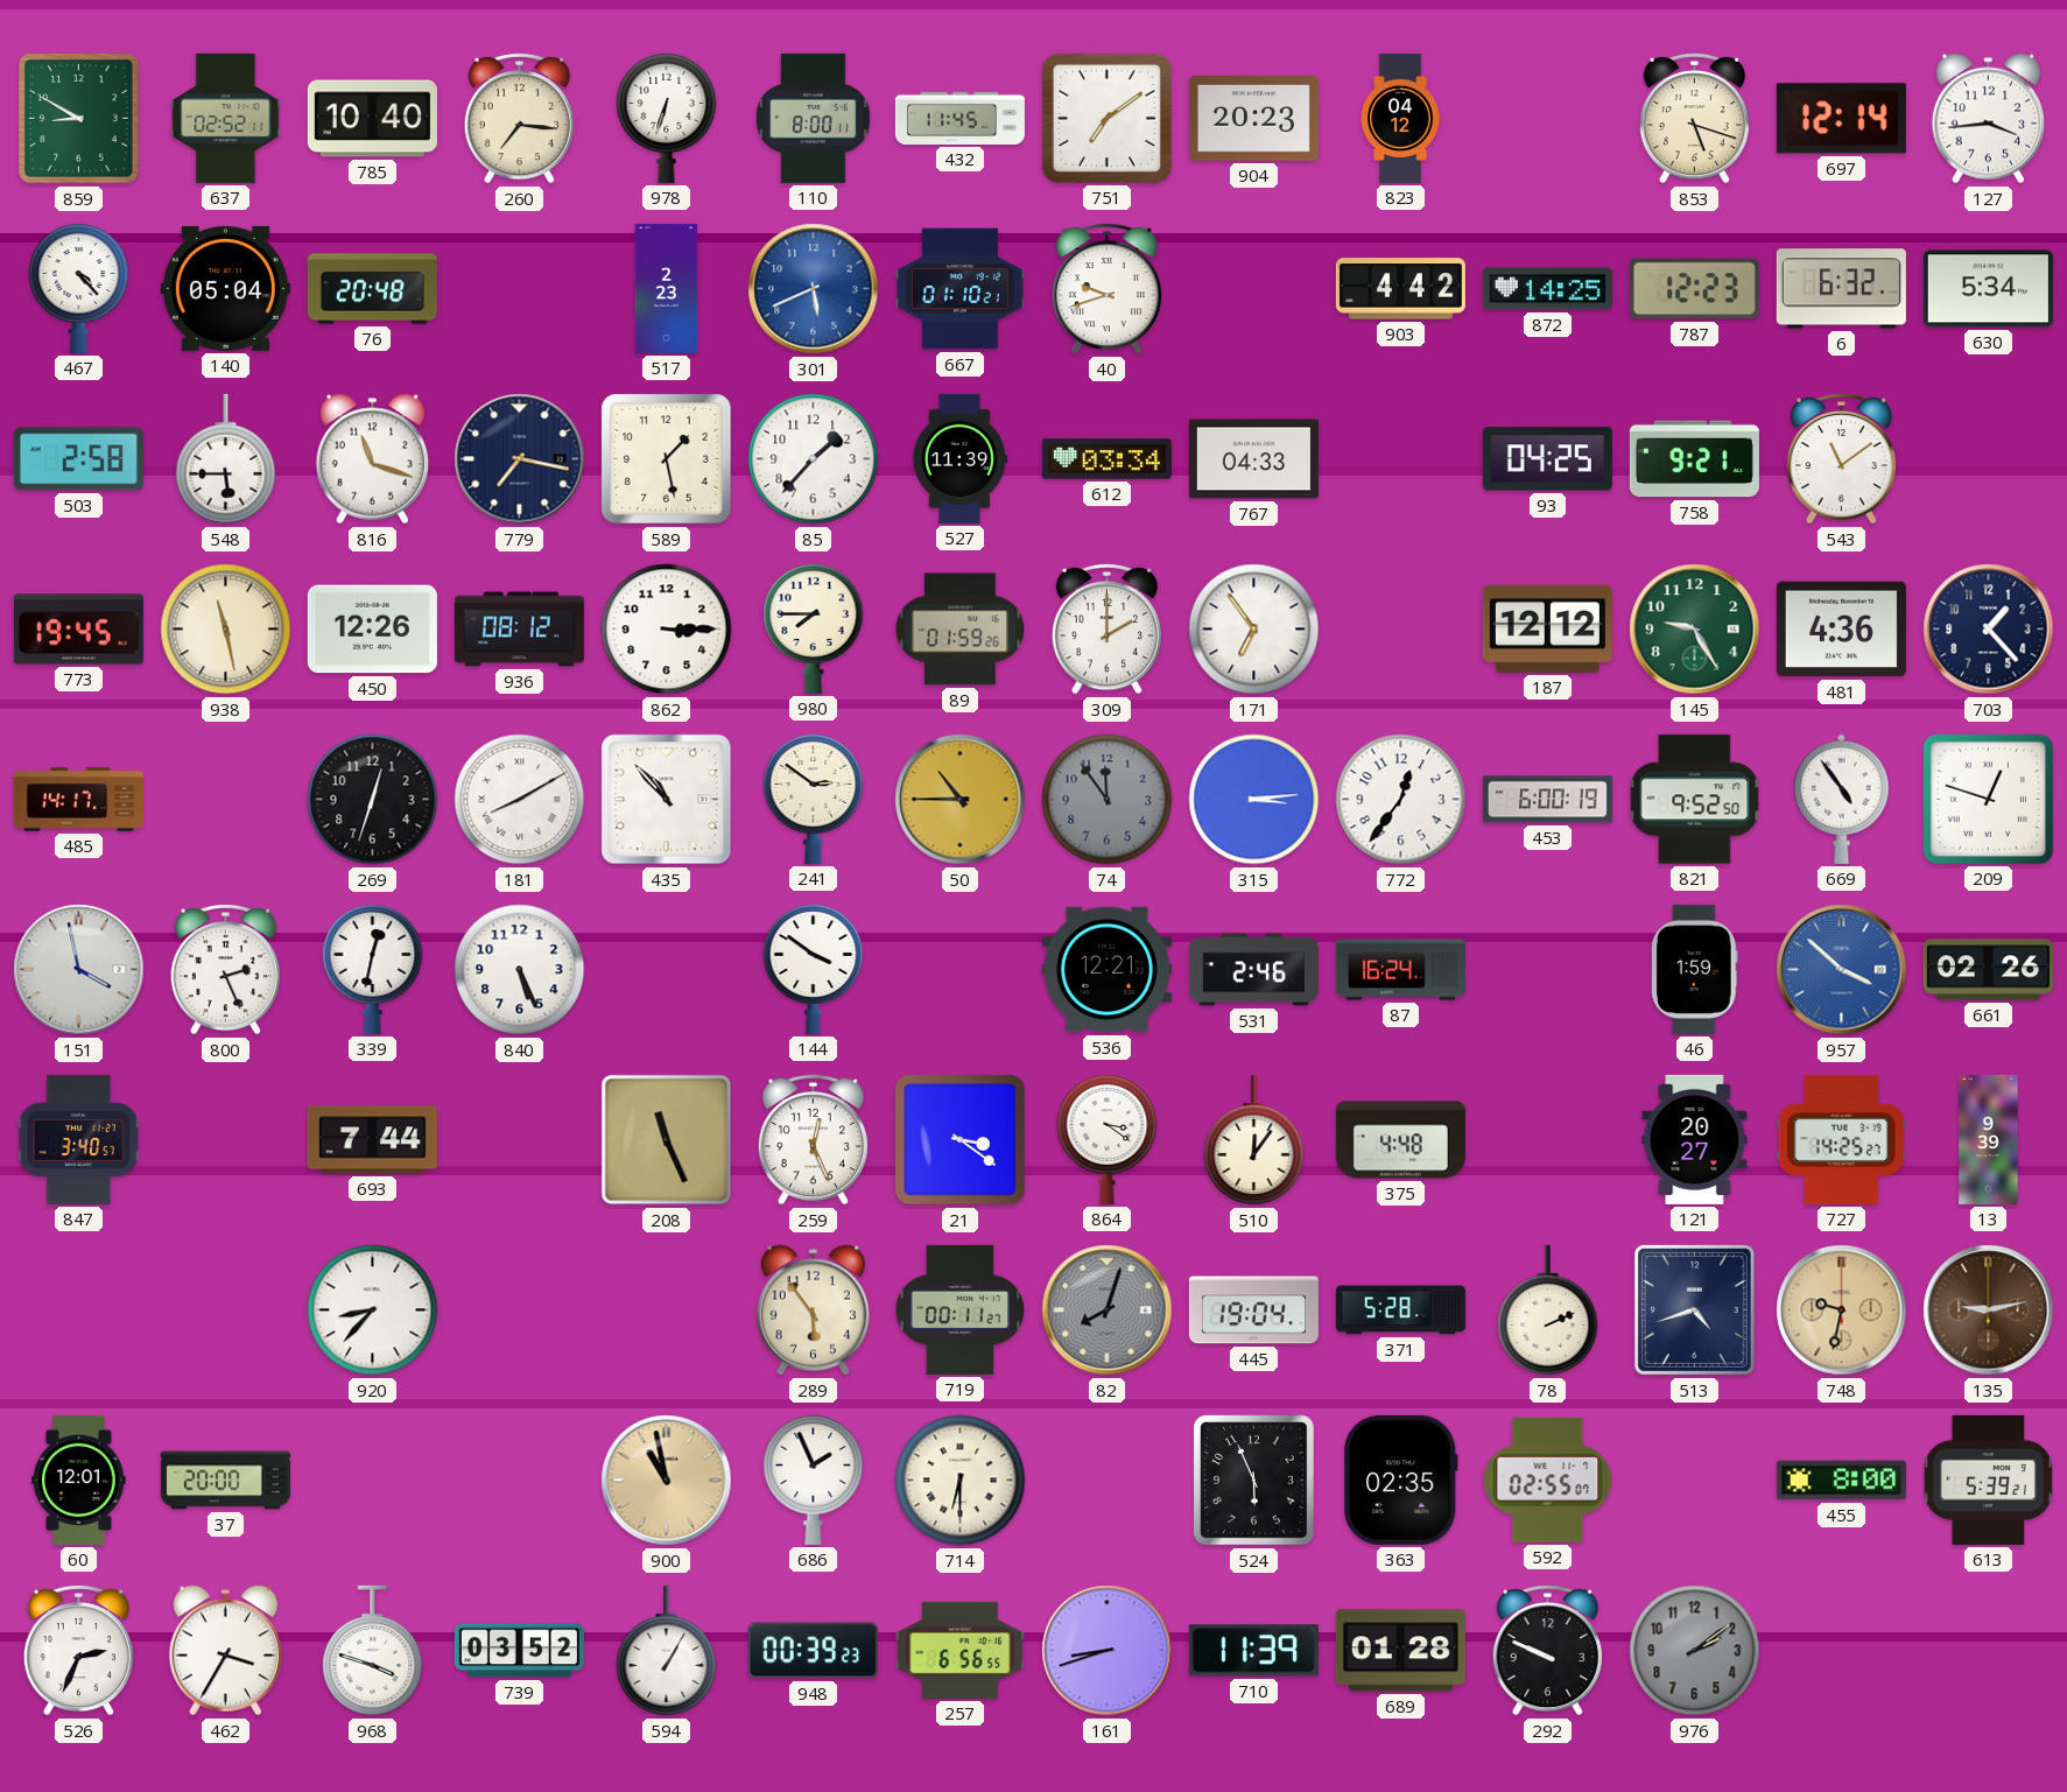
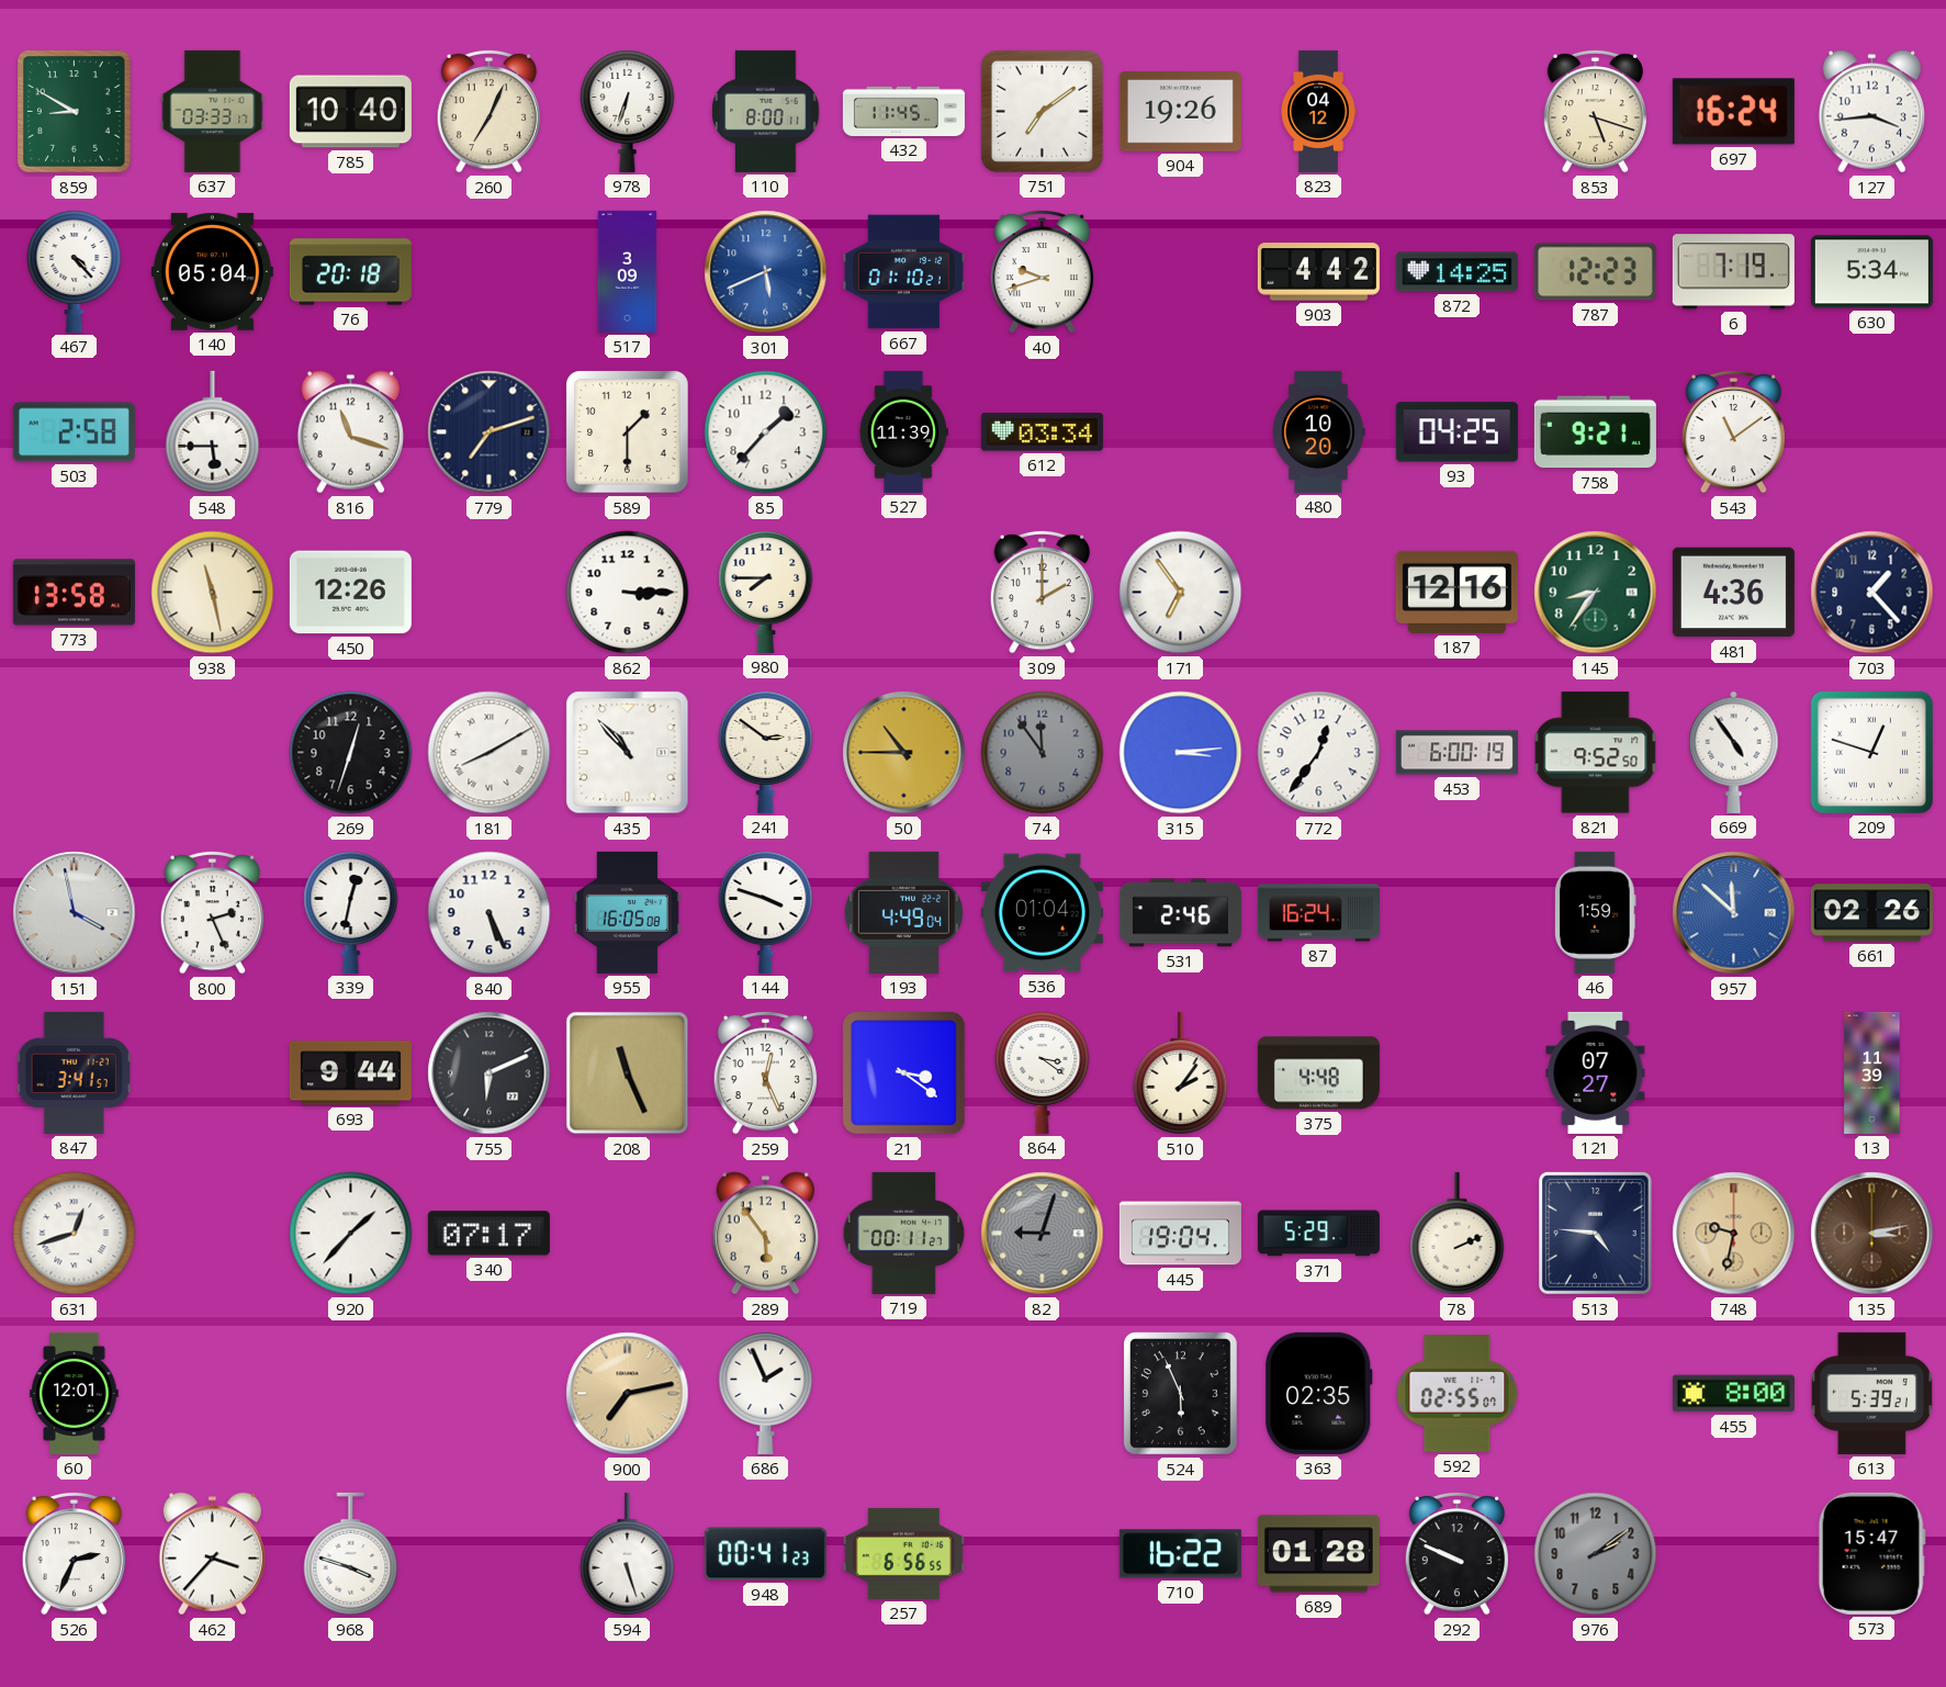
637: 02:52 -> 03:33
260: 7:16 -> 7:04
904: 20:23 -> 19:26
697: 12:14 -> 16:24
76: 20:48 -> 20:18
517: 2:23 -> 3:09
6: 6:32 -> 7:19
779: 7:17 -> 7:12
589: 1:28 -> 1:30
767: 04:33 -> none
480: none -> 10:20
773: 19:45 -> 13:58
936: 08:12 -> none
89: 01:59 -> none
187: 12:12 -> 12:16
145: 9:25 -> 8:36
485: 14:17 -> none
955: none -> 16:05
144: 3:51 -> 3:48
193: none -> 4:49
536: 12:21 -> 01:04
957: 3:52 -> 11:52
847: 3:40 -> 3:41
693: 7:44 -> 9:44
755: none -> 6:11
510: 12:06 -> 2:06
121: 20:27 -> 07:27
727: 14:25 -> none
13: 9:39 -> 11:39
631: none -> 12:42
920: 8:37 -> 1:37
340: none -> 07:17
82: 8:03 -> 9:03
371: 5:28 -> 5:29
513: 4:42 -> 4:46
135: 9:13 -> 3:13
37: 20:00 -> none
900: 10:58 -> 7:13
714: 6:30 -> none
462: 3:35 -> 3:37
739: 03:52 -> none
594: 1:05 -> 5:27
948: 00:39 -> 00:41
161: 8:42 -> none
710: 11:39 -> 16:22
573: none -> 15:47
